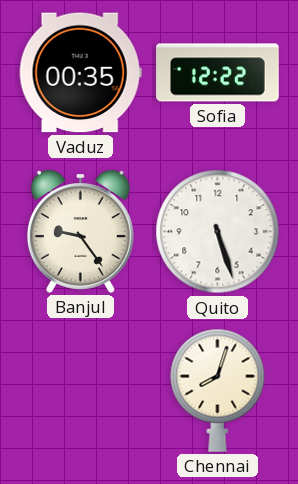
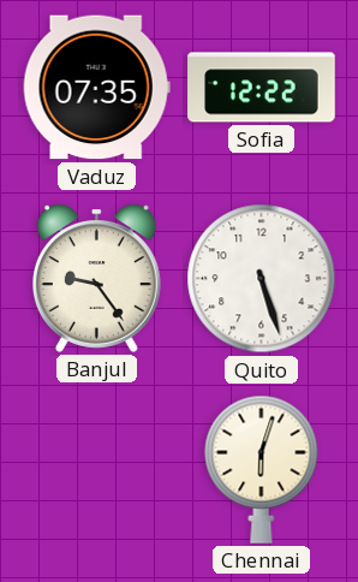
Vaduz: 00:35 -> 07:35
Chennai: 8:03 -> 6:03
